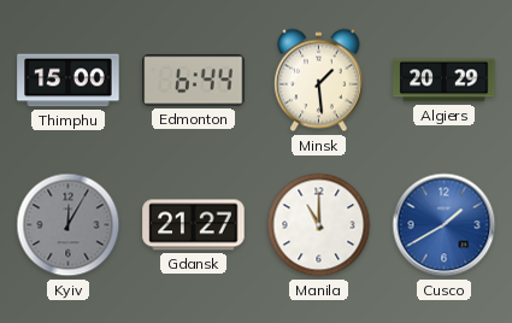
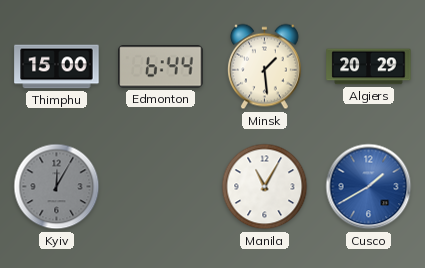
Gdansk: 21:27 -> none
Manila: 11:00 -> 11:05
